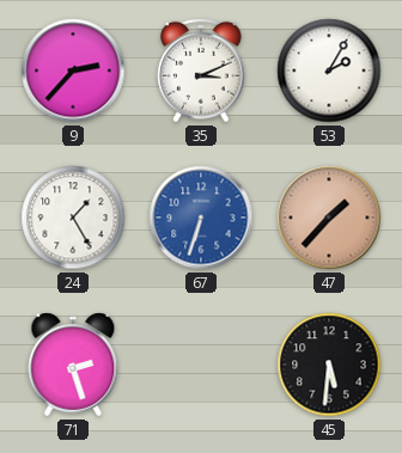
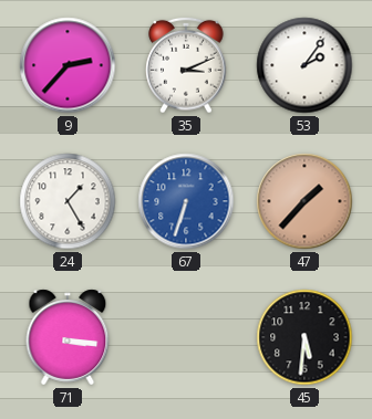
53: 2:05 -> 2:06
71: 2:27 -> 3:16
